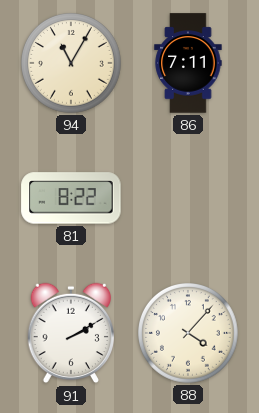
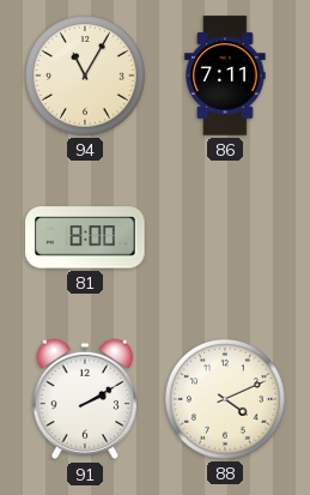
81: 8:22 -> 8:00
88: 4:07 -> 4:11
